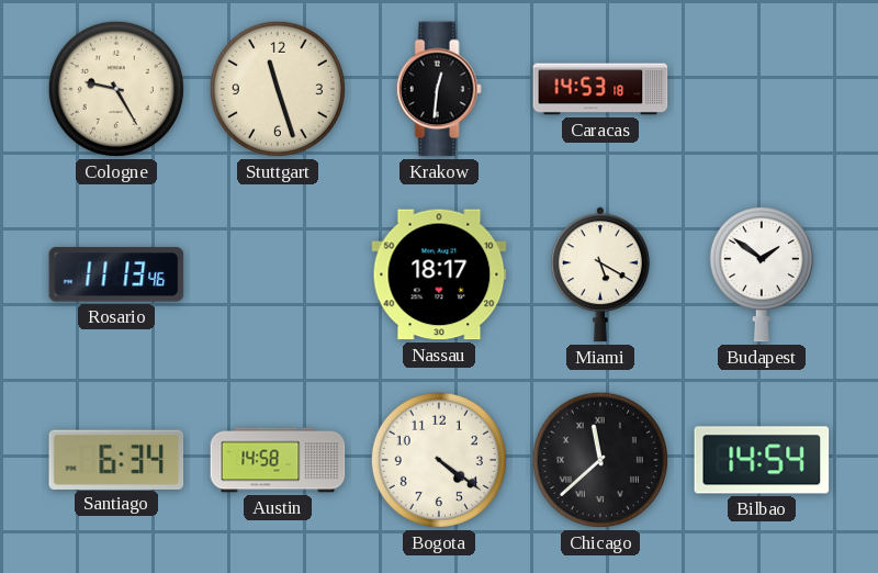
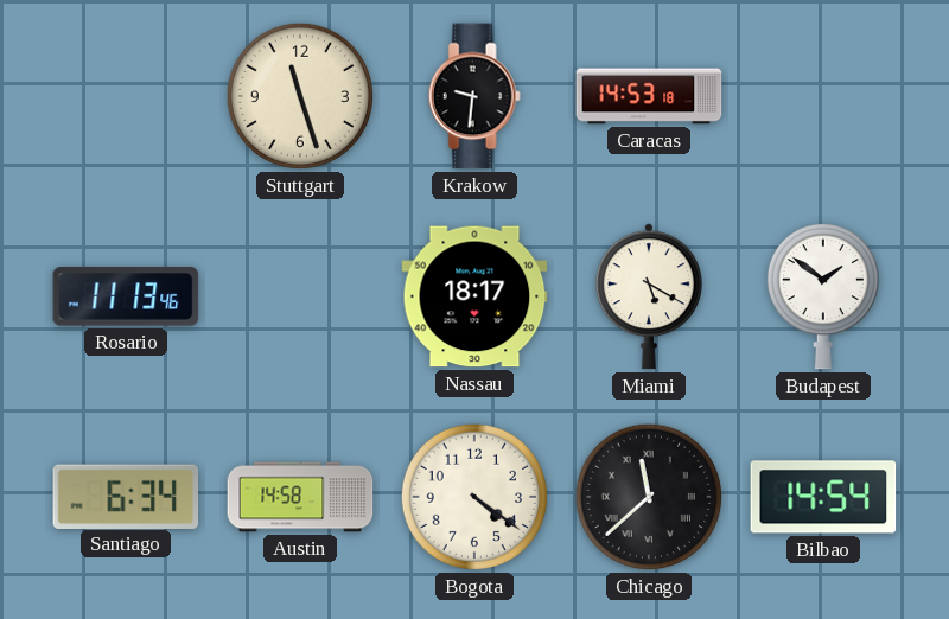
Cologne: 9:25 -> none
Krakow: 12:31 -> 9:31
